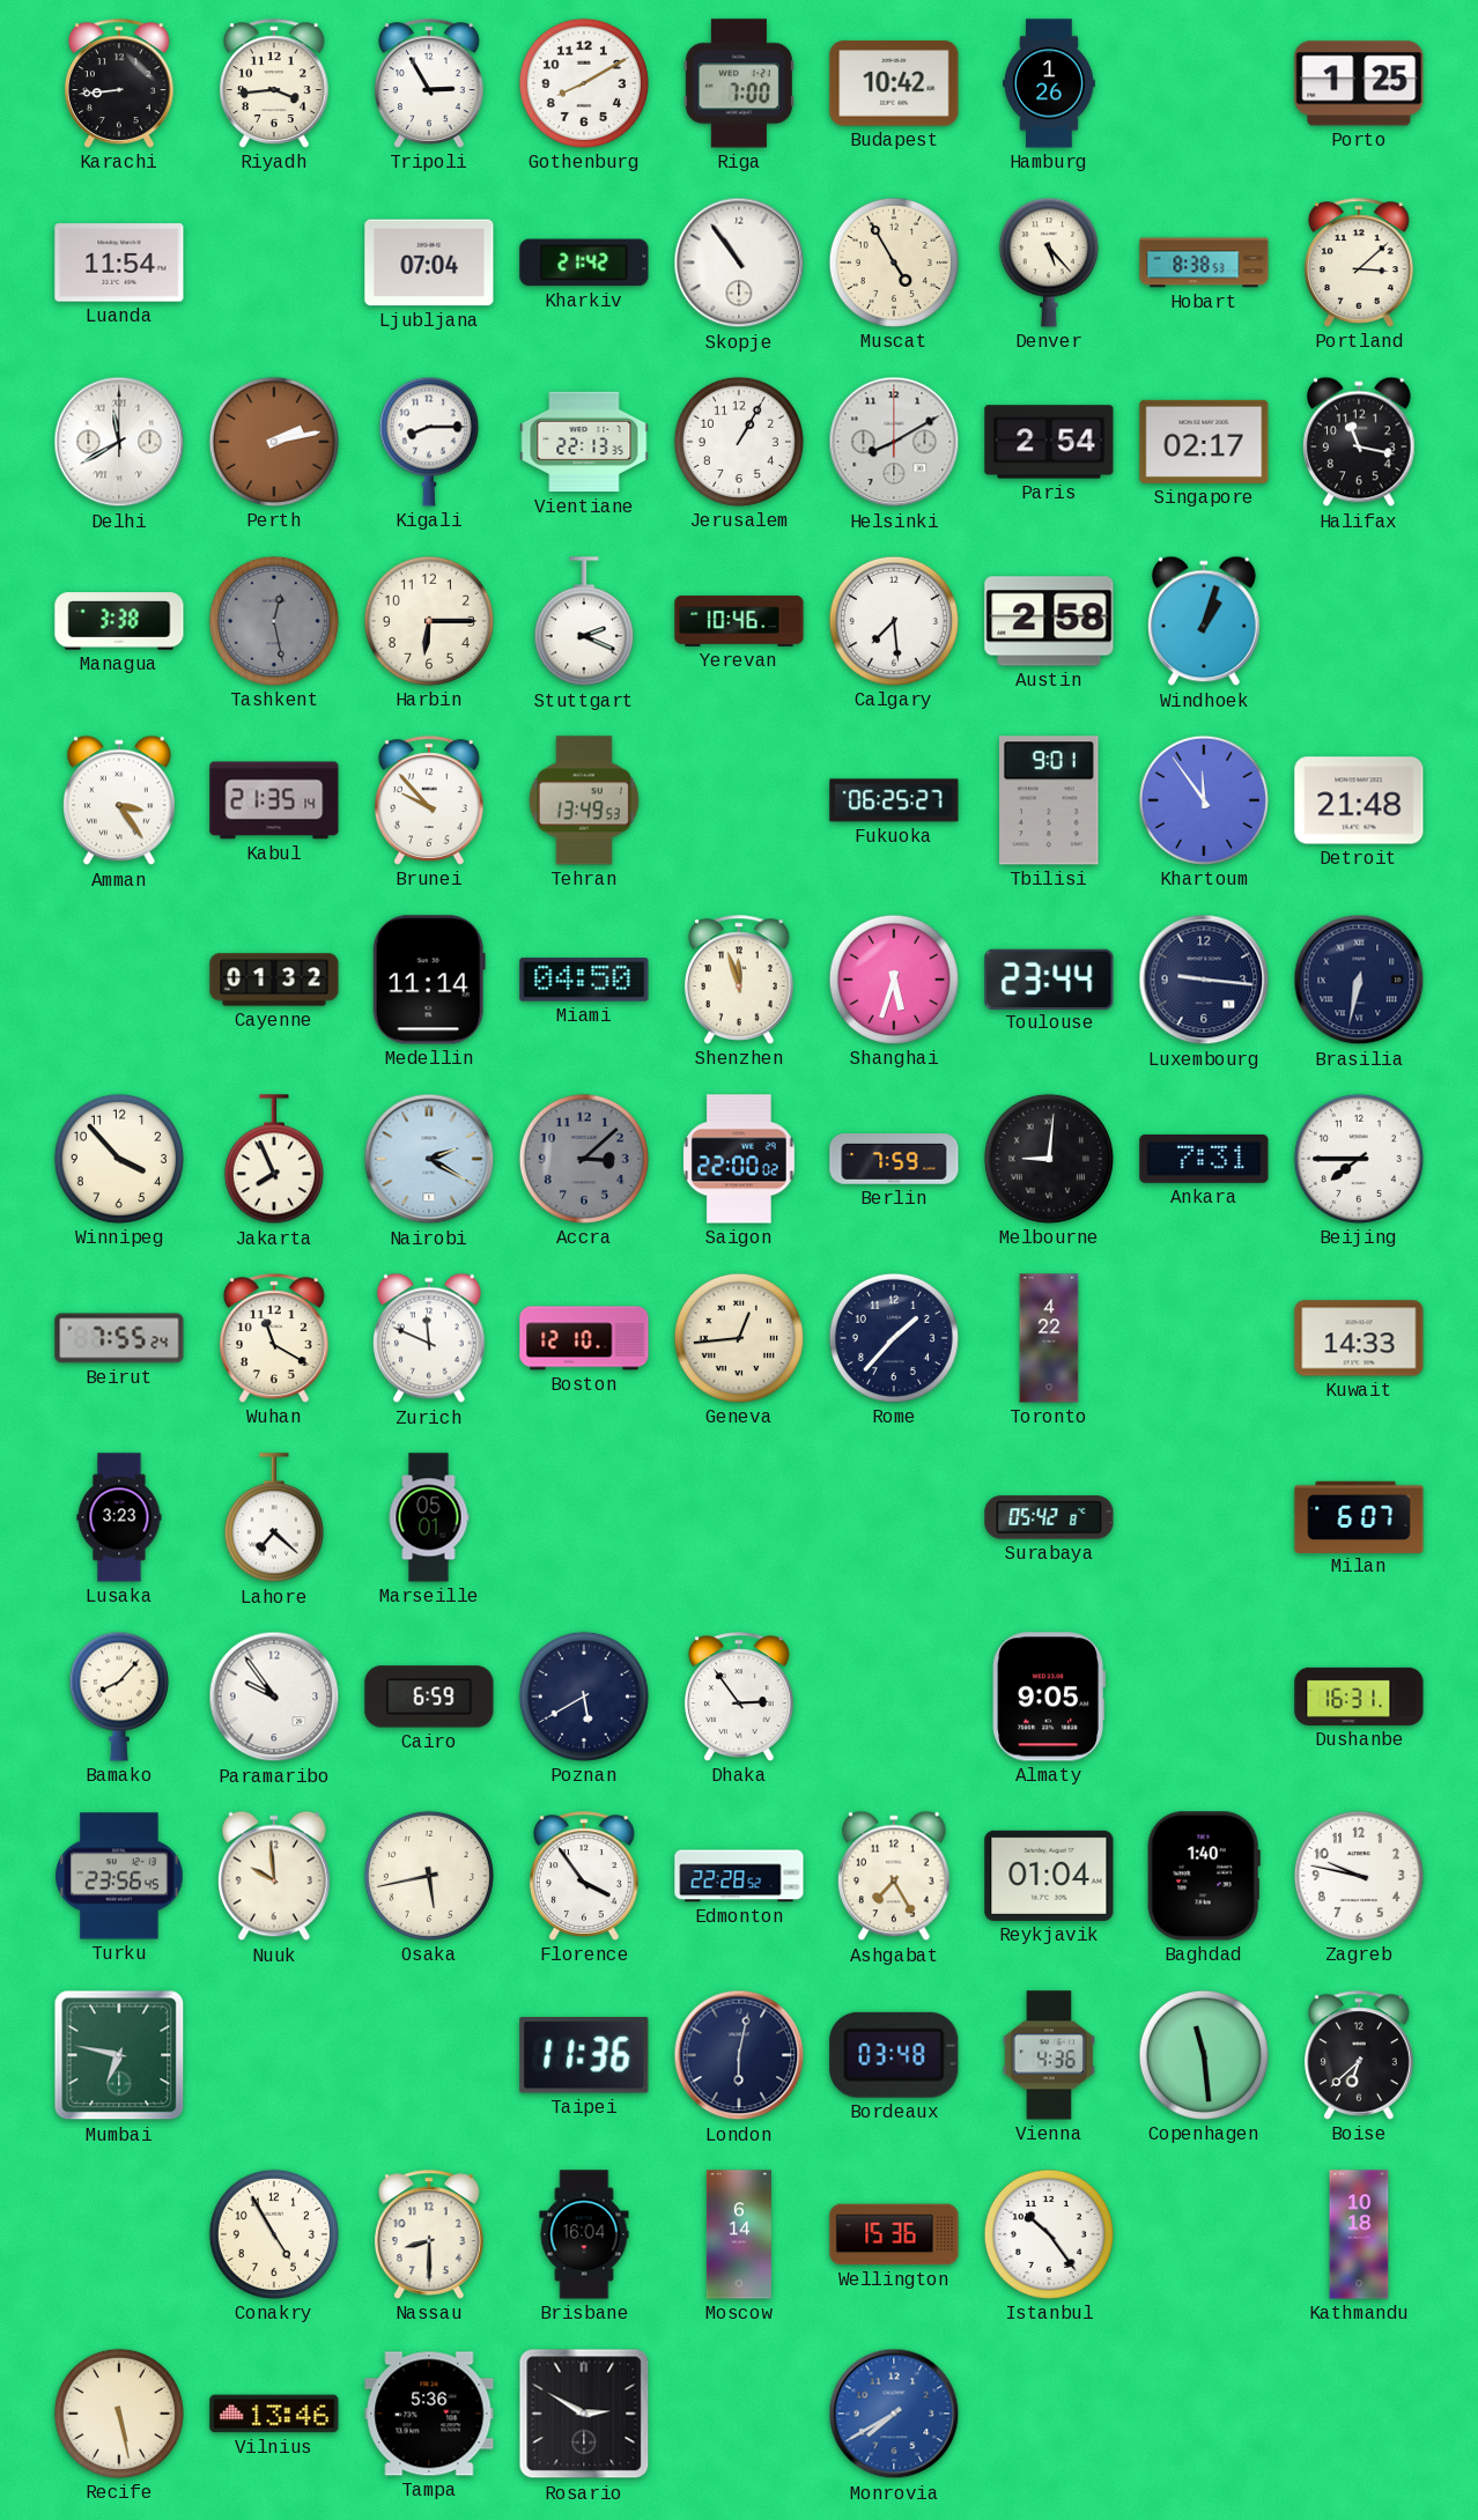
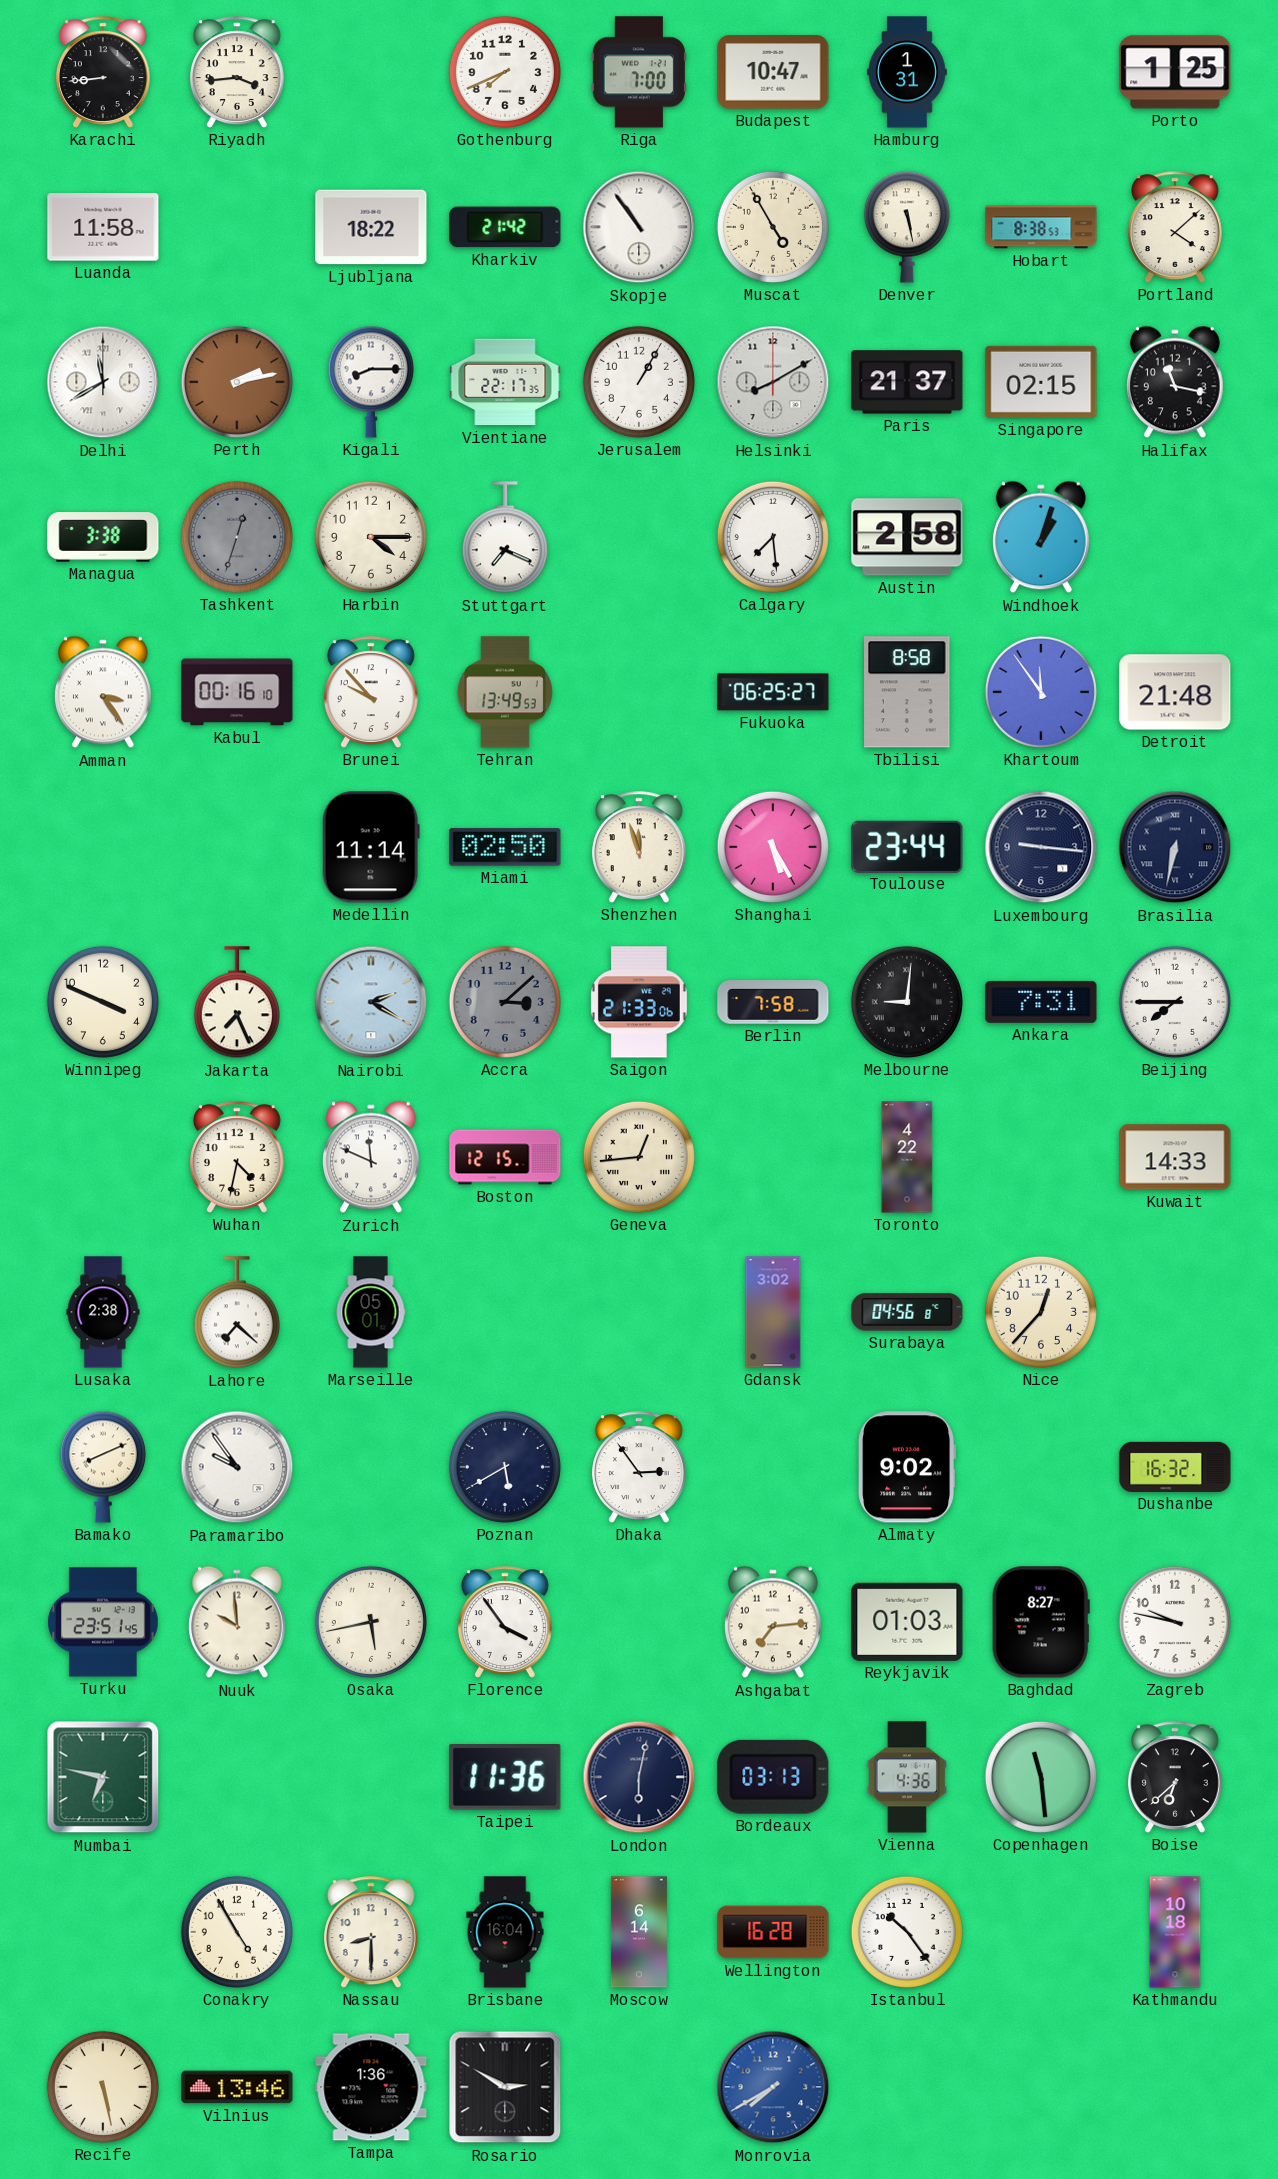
Tripoli: 2:55 -> none
Gothenburg: 8:10 -> 7:41
Budapest: 10:42 -> 10:47
Hamburg: 1:26 -> 1:31
Luanda: 11:54 -> 11:58
Ljubljana: 07:04 -> 18:22
Denver: 5:23 -> 5:28
Portland: 3:08 -> 4:08
Vientiane: 22:13 -> 22:17
Paris: 2:54 -> 21:37
Singapore: 02:17 -> 02:15
Tashkent: 12:28 -> 12:33
Harbin: 6:15 -> 4:15
Stuttgart: 2:19 -> 7:19
Yerevan: 10:46 -> none
Kabul: 21:35 -> 00:16
Tbilisi: 9:01 -> 8:58
Cayenne: 01:32 -> none
Miami: 04:50 -> 02:50
Shanghai: 5:33 -> 5:25
Winnipeg: 3:53 -> 3:49
Jakarta: 7:56 -> 7:26
Saigon: 22:00 -> 21:33
Berlin: 7:59 -> 7:58
Beirut: 7:55 -> none
Wuhan: 11:20 -> 4:32
Boston: 12:10 -> 12:15
Rome: 1:37 -> none
Lusaka: 3:23 -> 2:38
Gdansk: none -> 3:02
Surabaya: 05:42 -> 04:56
Nice: none -> 12:37
Milan: 6:07 -> none
Bamako: 8:07 -> 8:11
Cairo: 6:59 -> none
Almaty: 9:05 -> 9:02
Dushanbe: 16:31 -> 16:32
Turku: 23:56 -> 23:51
Edmonton: 22:28 -> none
Ashgabat: 7:25 -> 7:14
Reykjavik: 01:04 -> 01:03
Baghdad: 1:40 -> 8:27
Bordeaux: 03:48 -> 03:13
Wellington: 15:36 -> 16:28
Tampa: 5:36 -> 1:36
